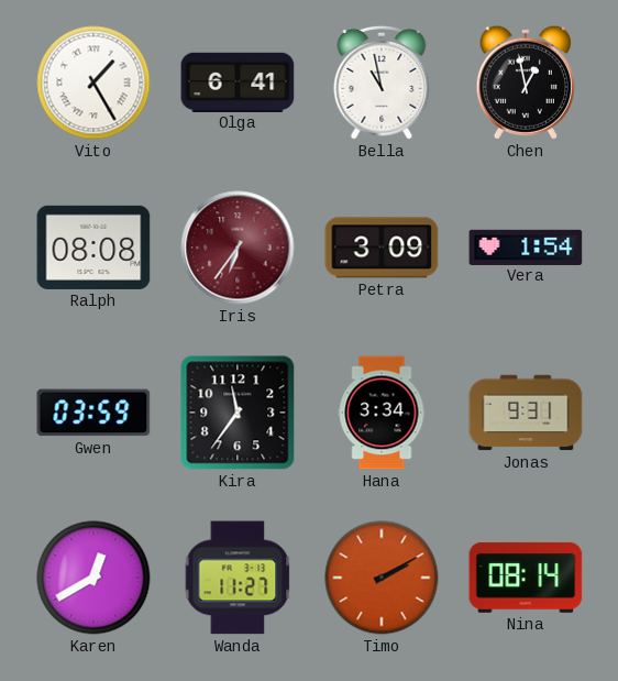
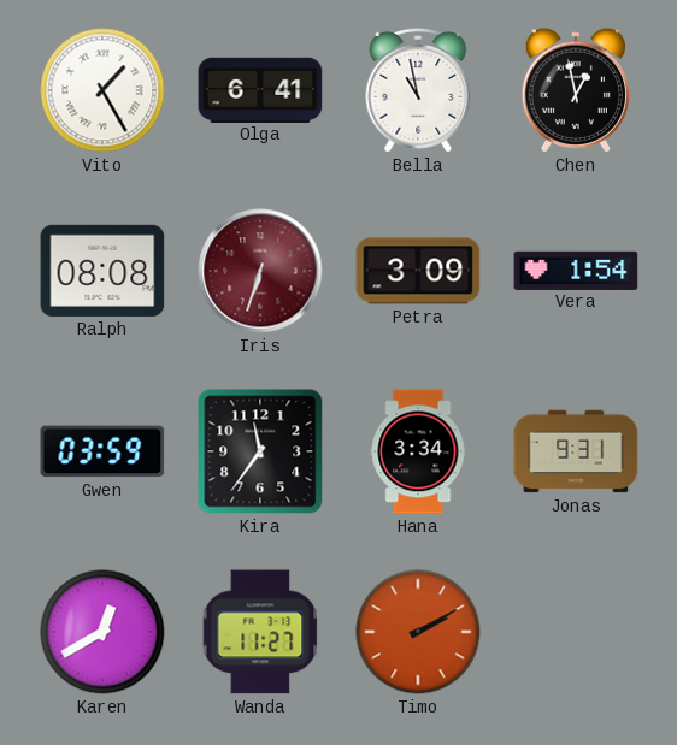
Iris: 6:36 -> 6:33
Nina: 08:14 -> none
